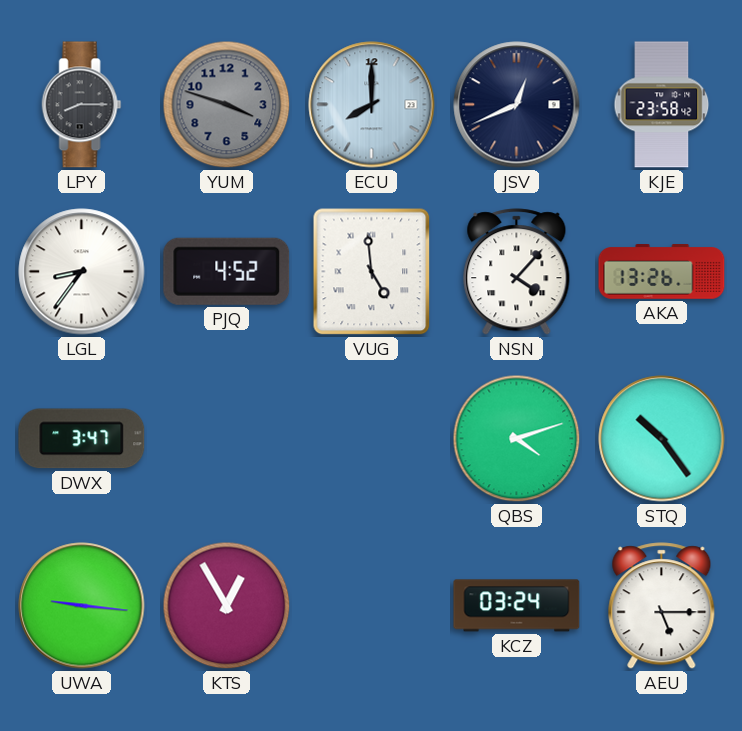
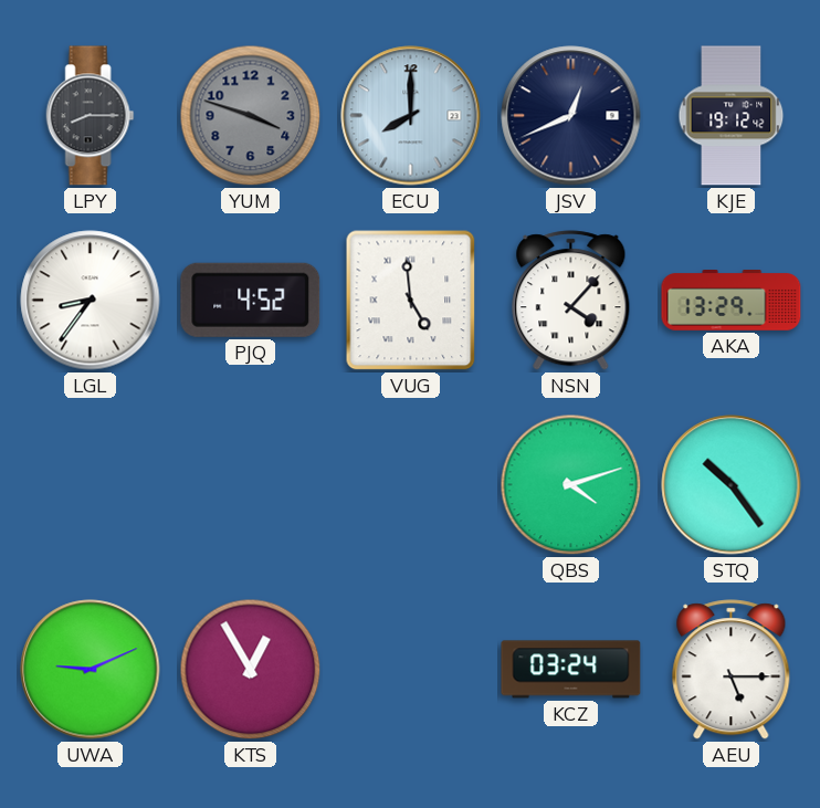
KJE: 23:58 -> 19:12
AKA: 13:26 -> 13:29
DWX: 3:47 -> none
UWA: 9:16 -> 9:11
